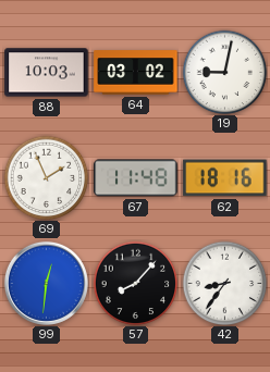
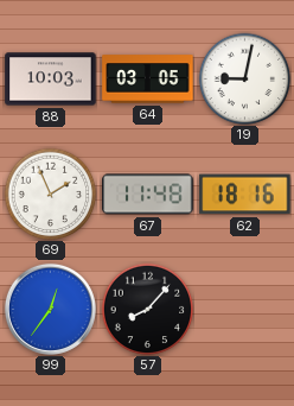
64: 03:02 -> 03:05
99: 12:31 -> 12:36
42: 8:36 -> none
